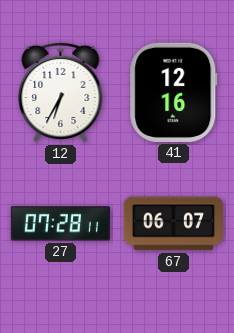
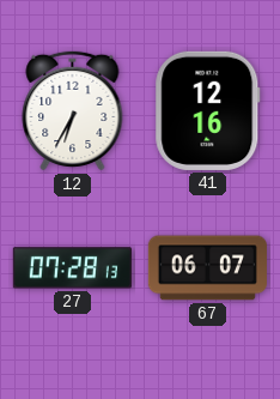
27: 07:28:11 -> 07:28:13
